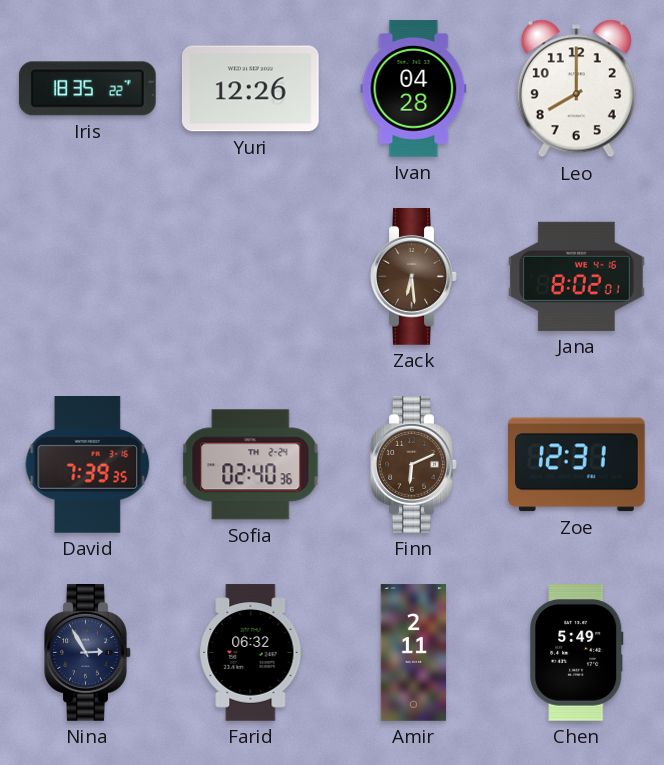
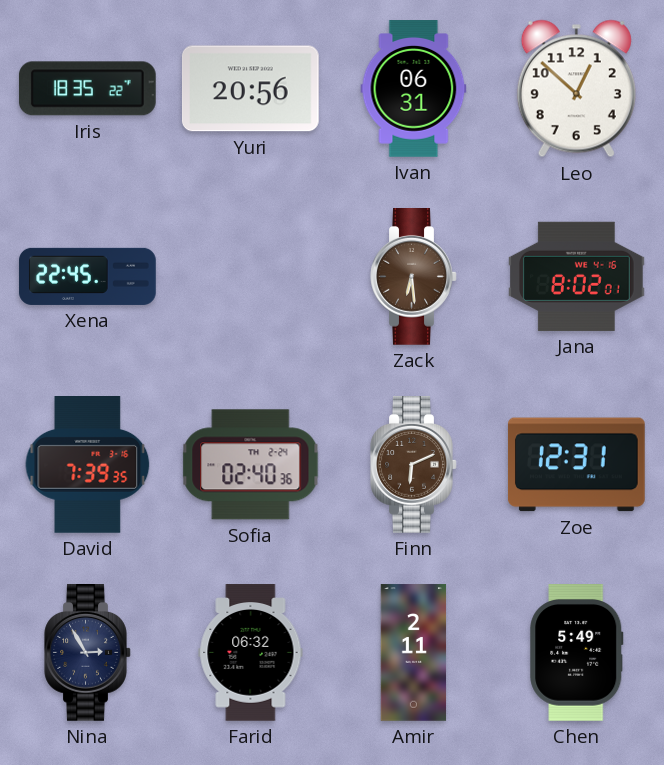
Yuri: 12:26 -> 20:56
Ivan: 04:28 -> 06:31
Leo: 8:00 -> 12:52
Xena: none -> 22:45
